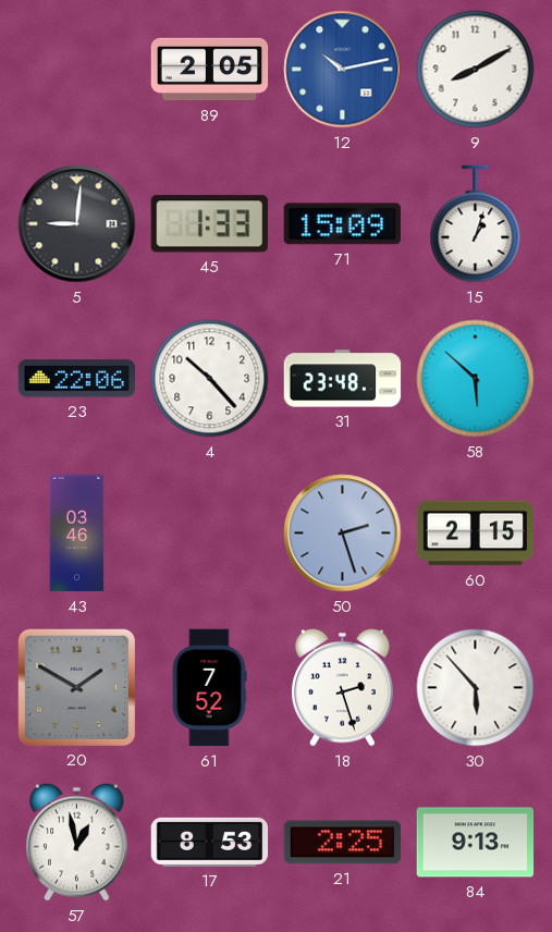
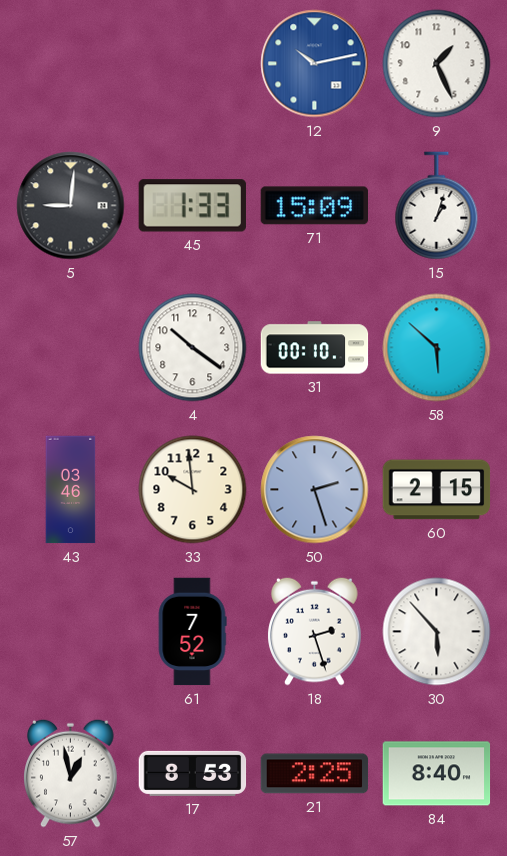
89: 2:05 -> none
9: 8:10 -> 1:26
23: 22:06 -> none
4: 10:23 -> 10:21
31: 23:48 -> 00:10
33: none -> 9:59
20: 1:50 -> none
84: 9:13 -> 8:40
